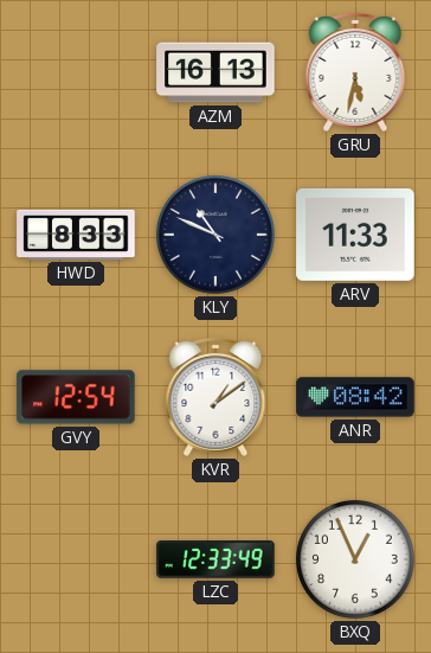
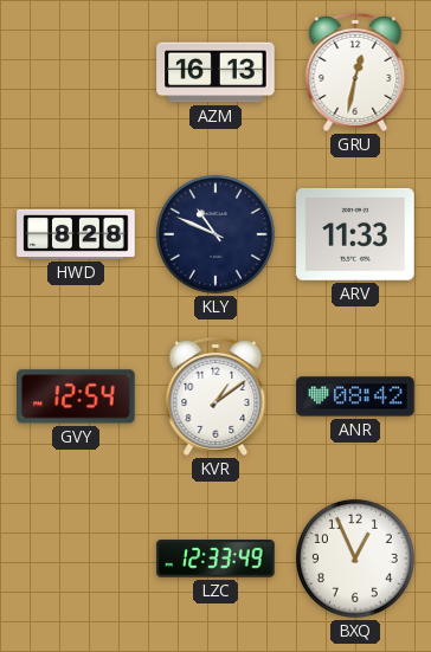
GRU: 5:32 -> 12:32
HWD: 8:33 -> 8:28
